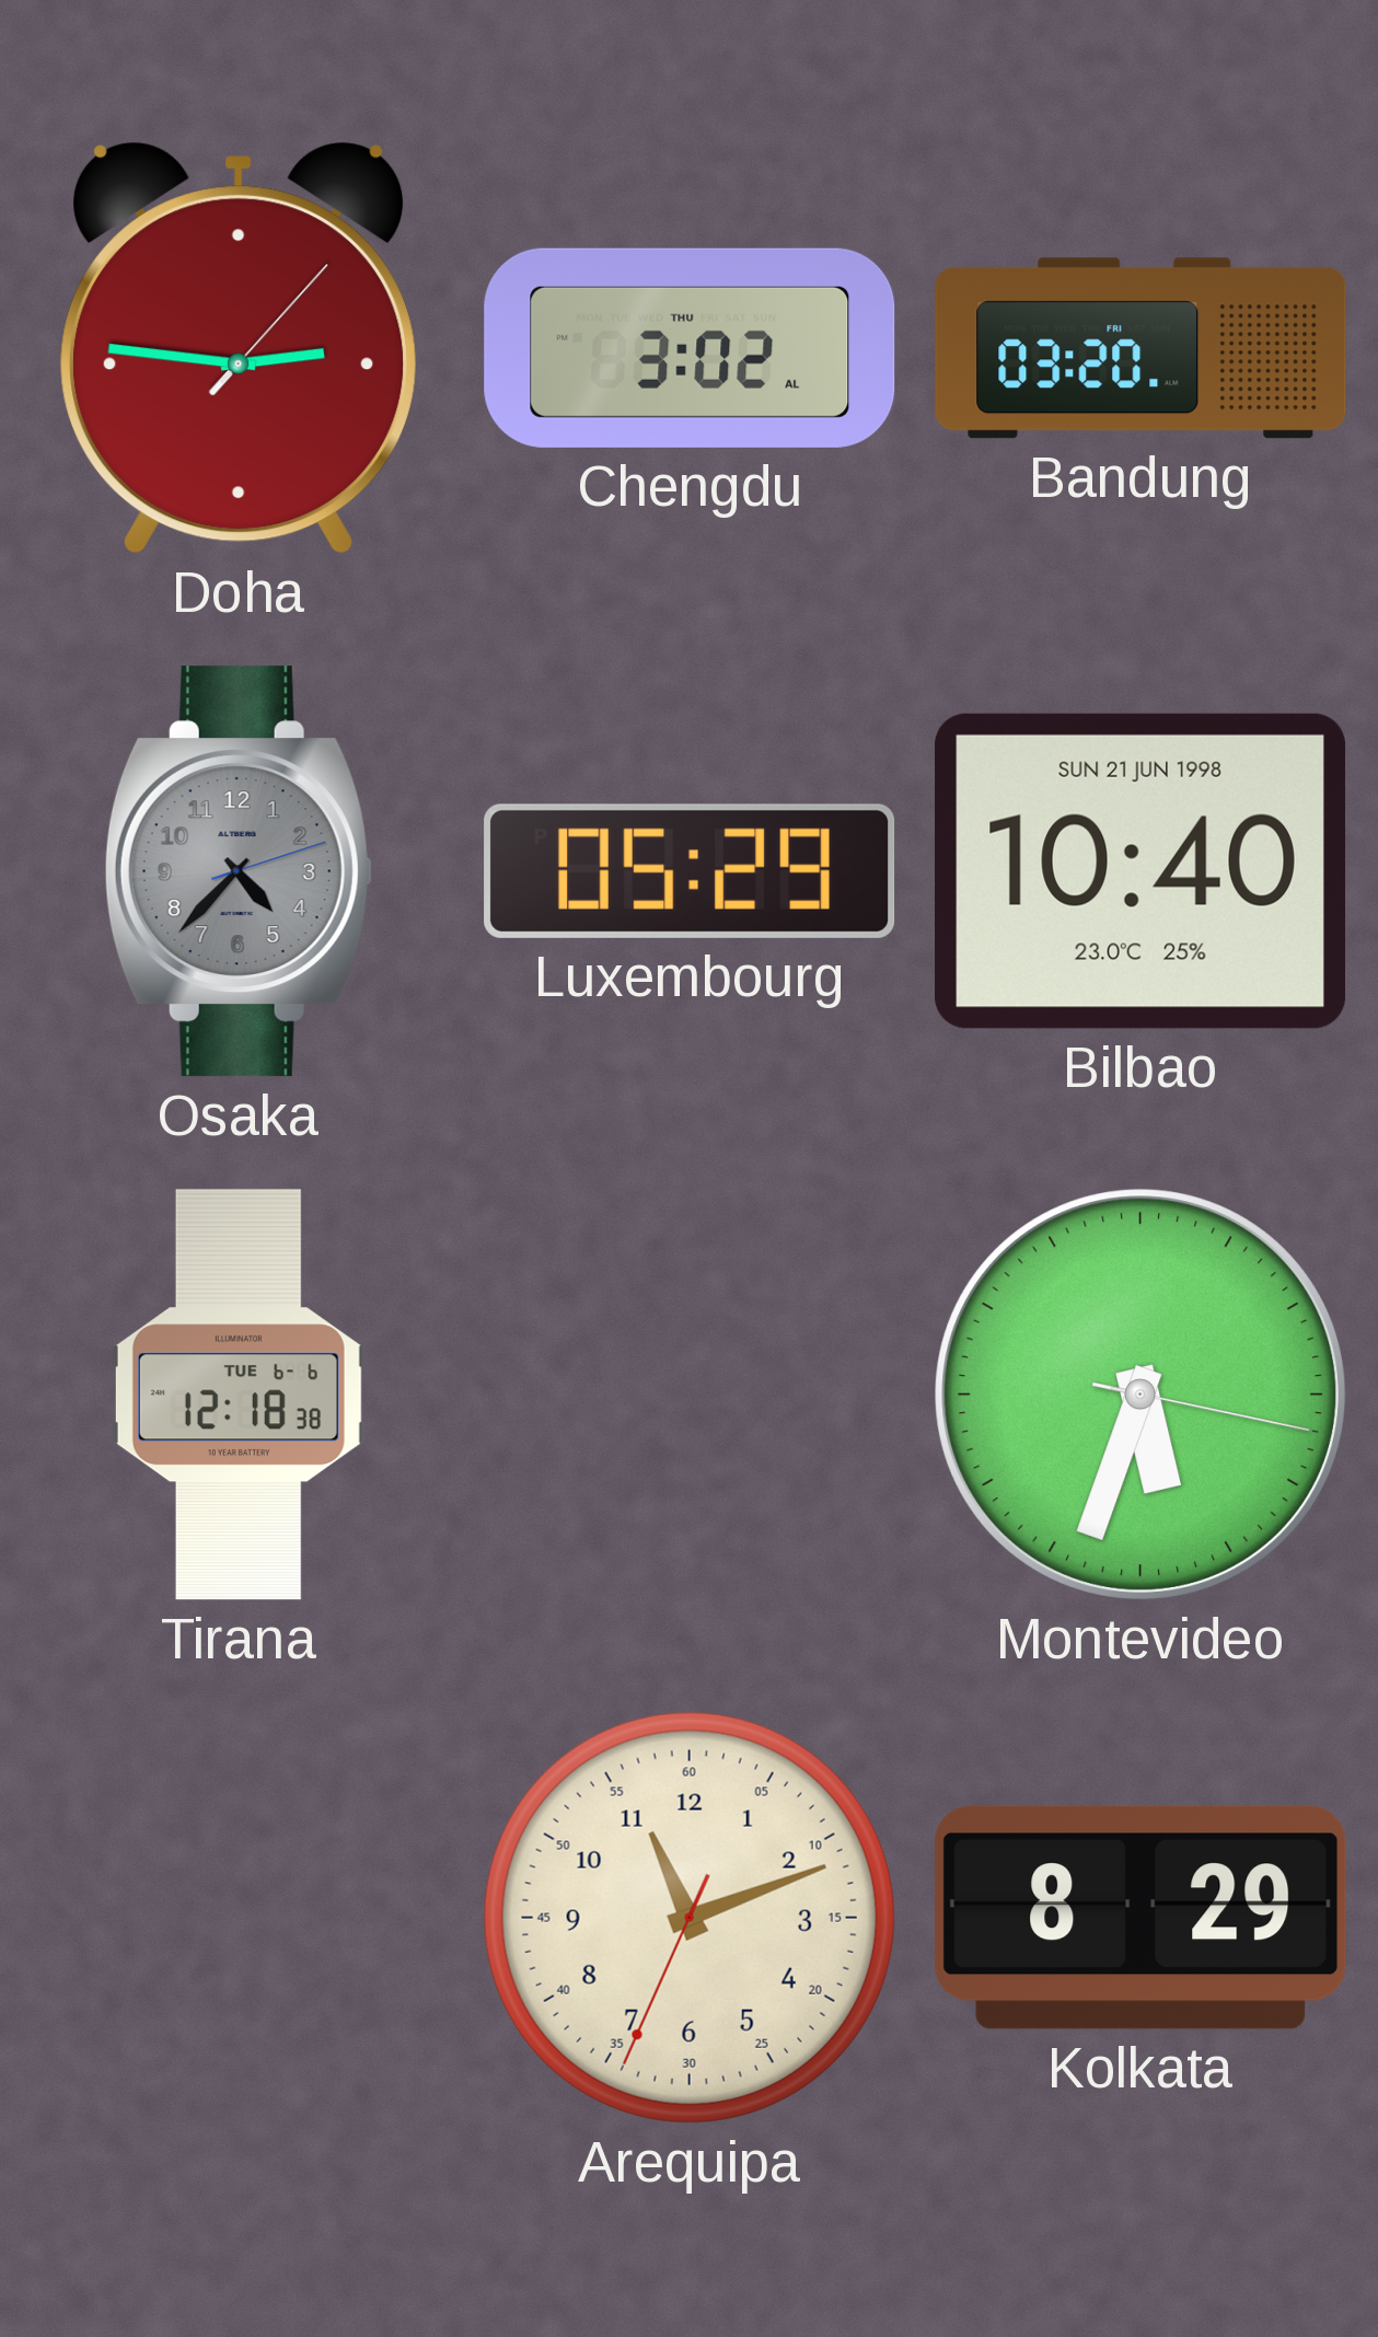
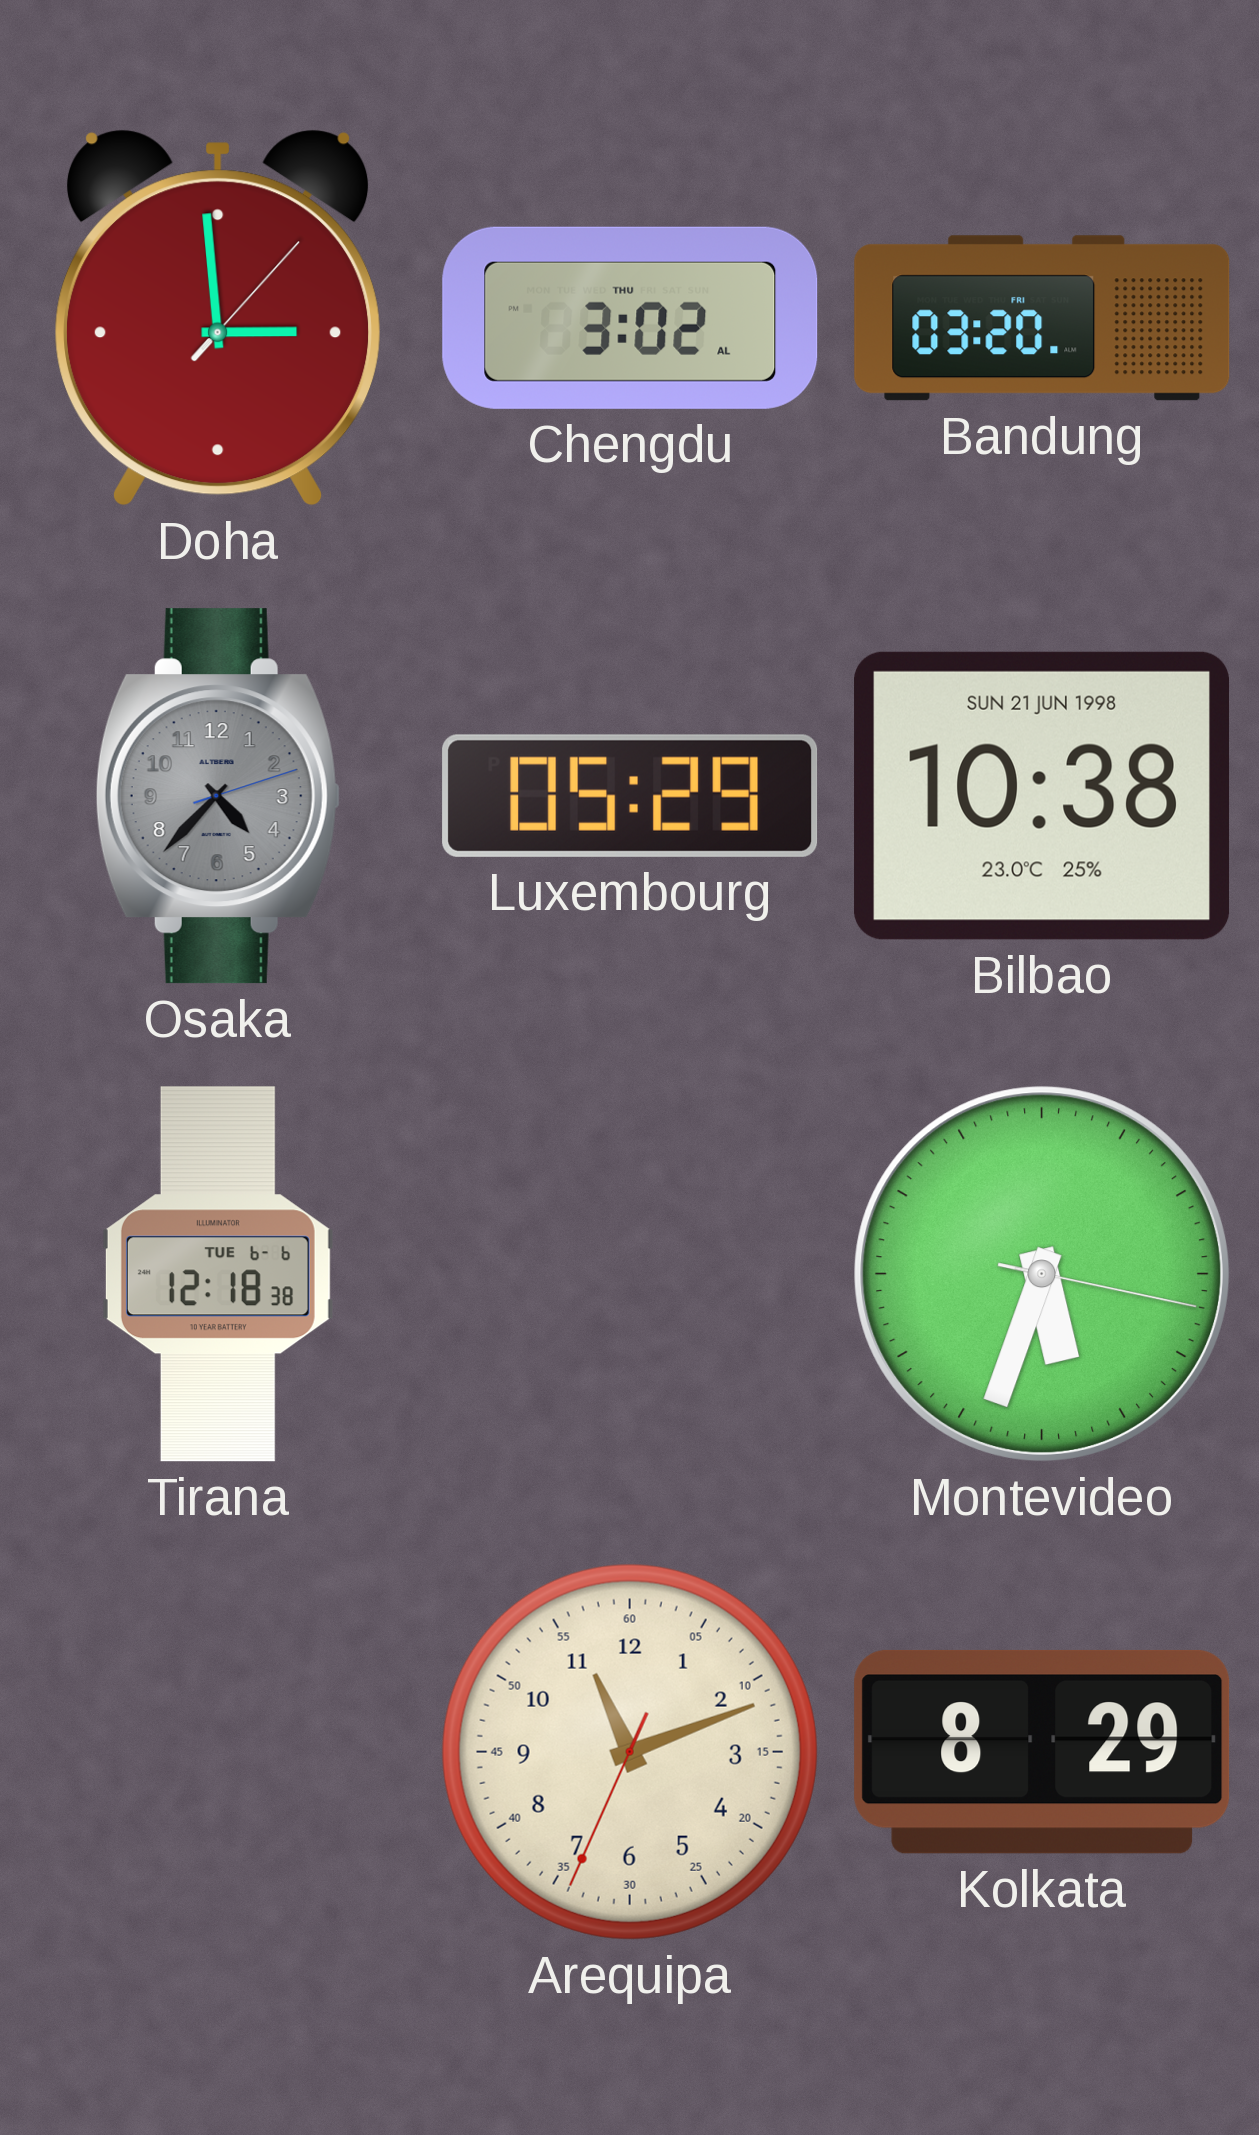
Doha: 2:46 -> 2:59
Bilbao: 10:40 -> 10:38
